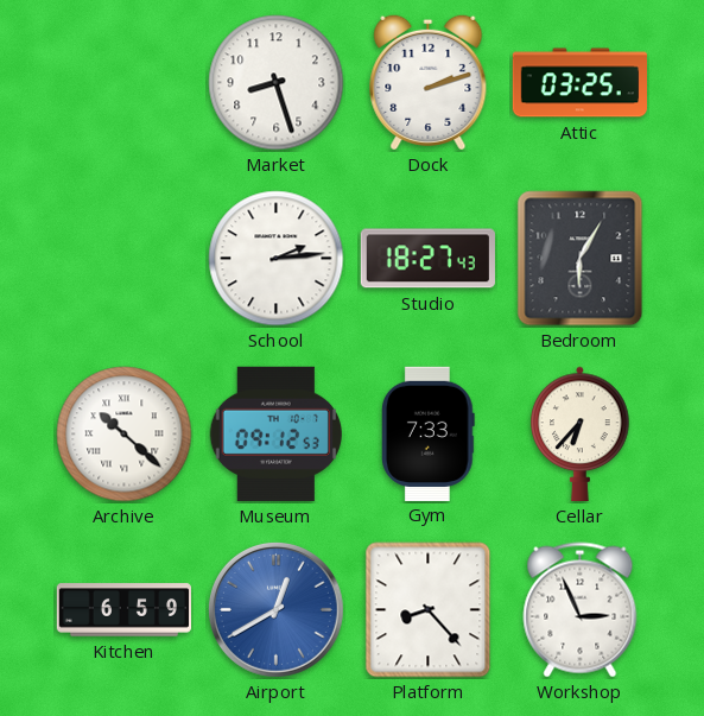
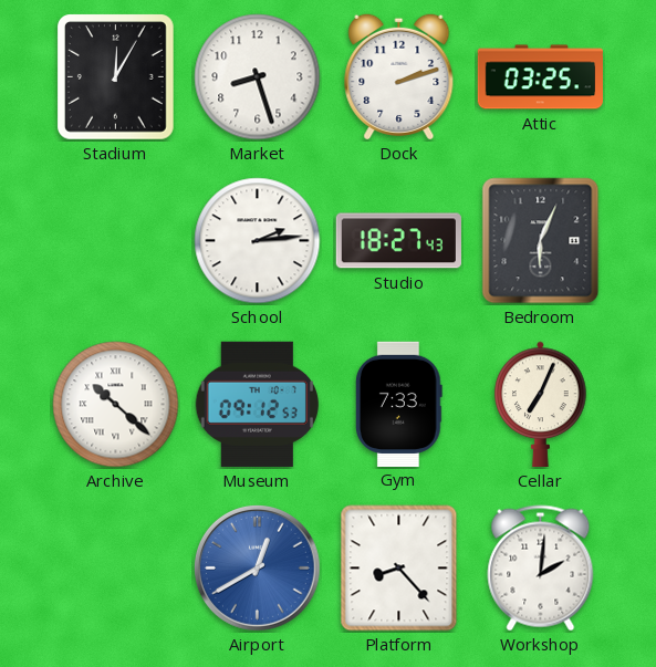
Stadium: none -> 12:05
Bedroom: 6:05 -> 6:04
Cellar: 6:37 -> 7:04
Kitchen: 6:59 -> none
Workshop: 2:56 -> 2:01
